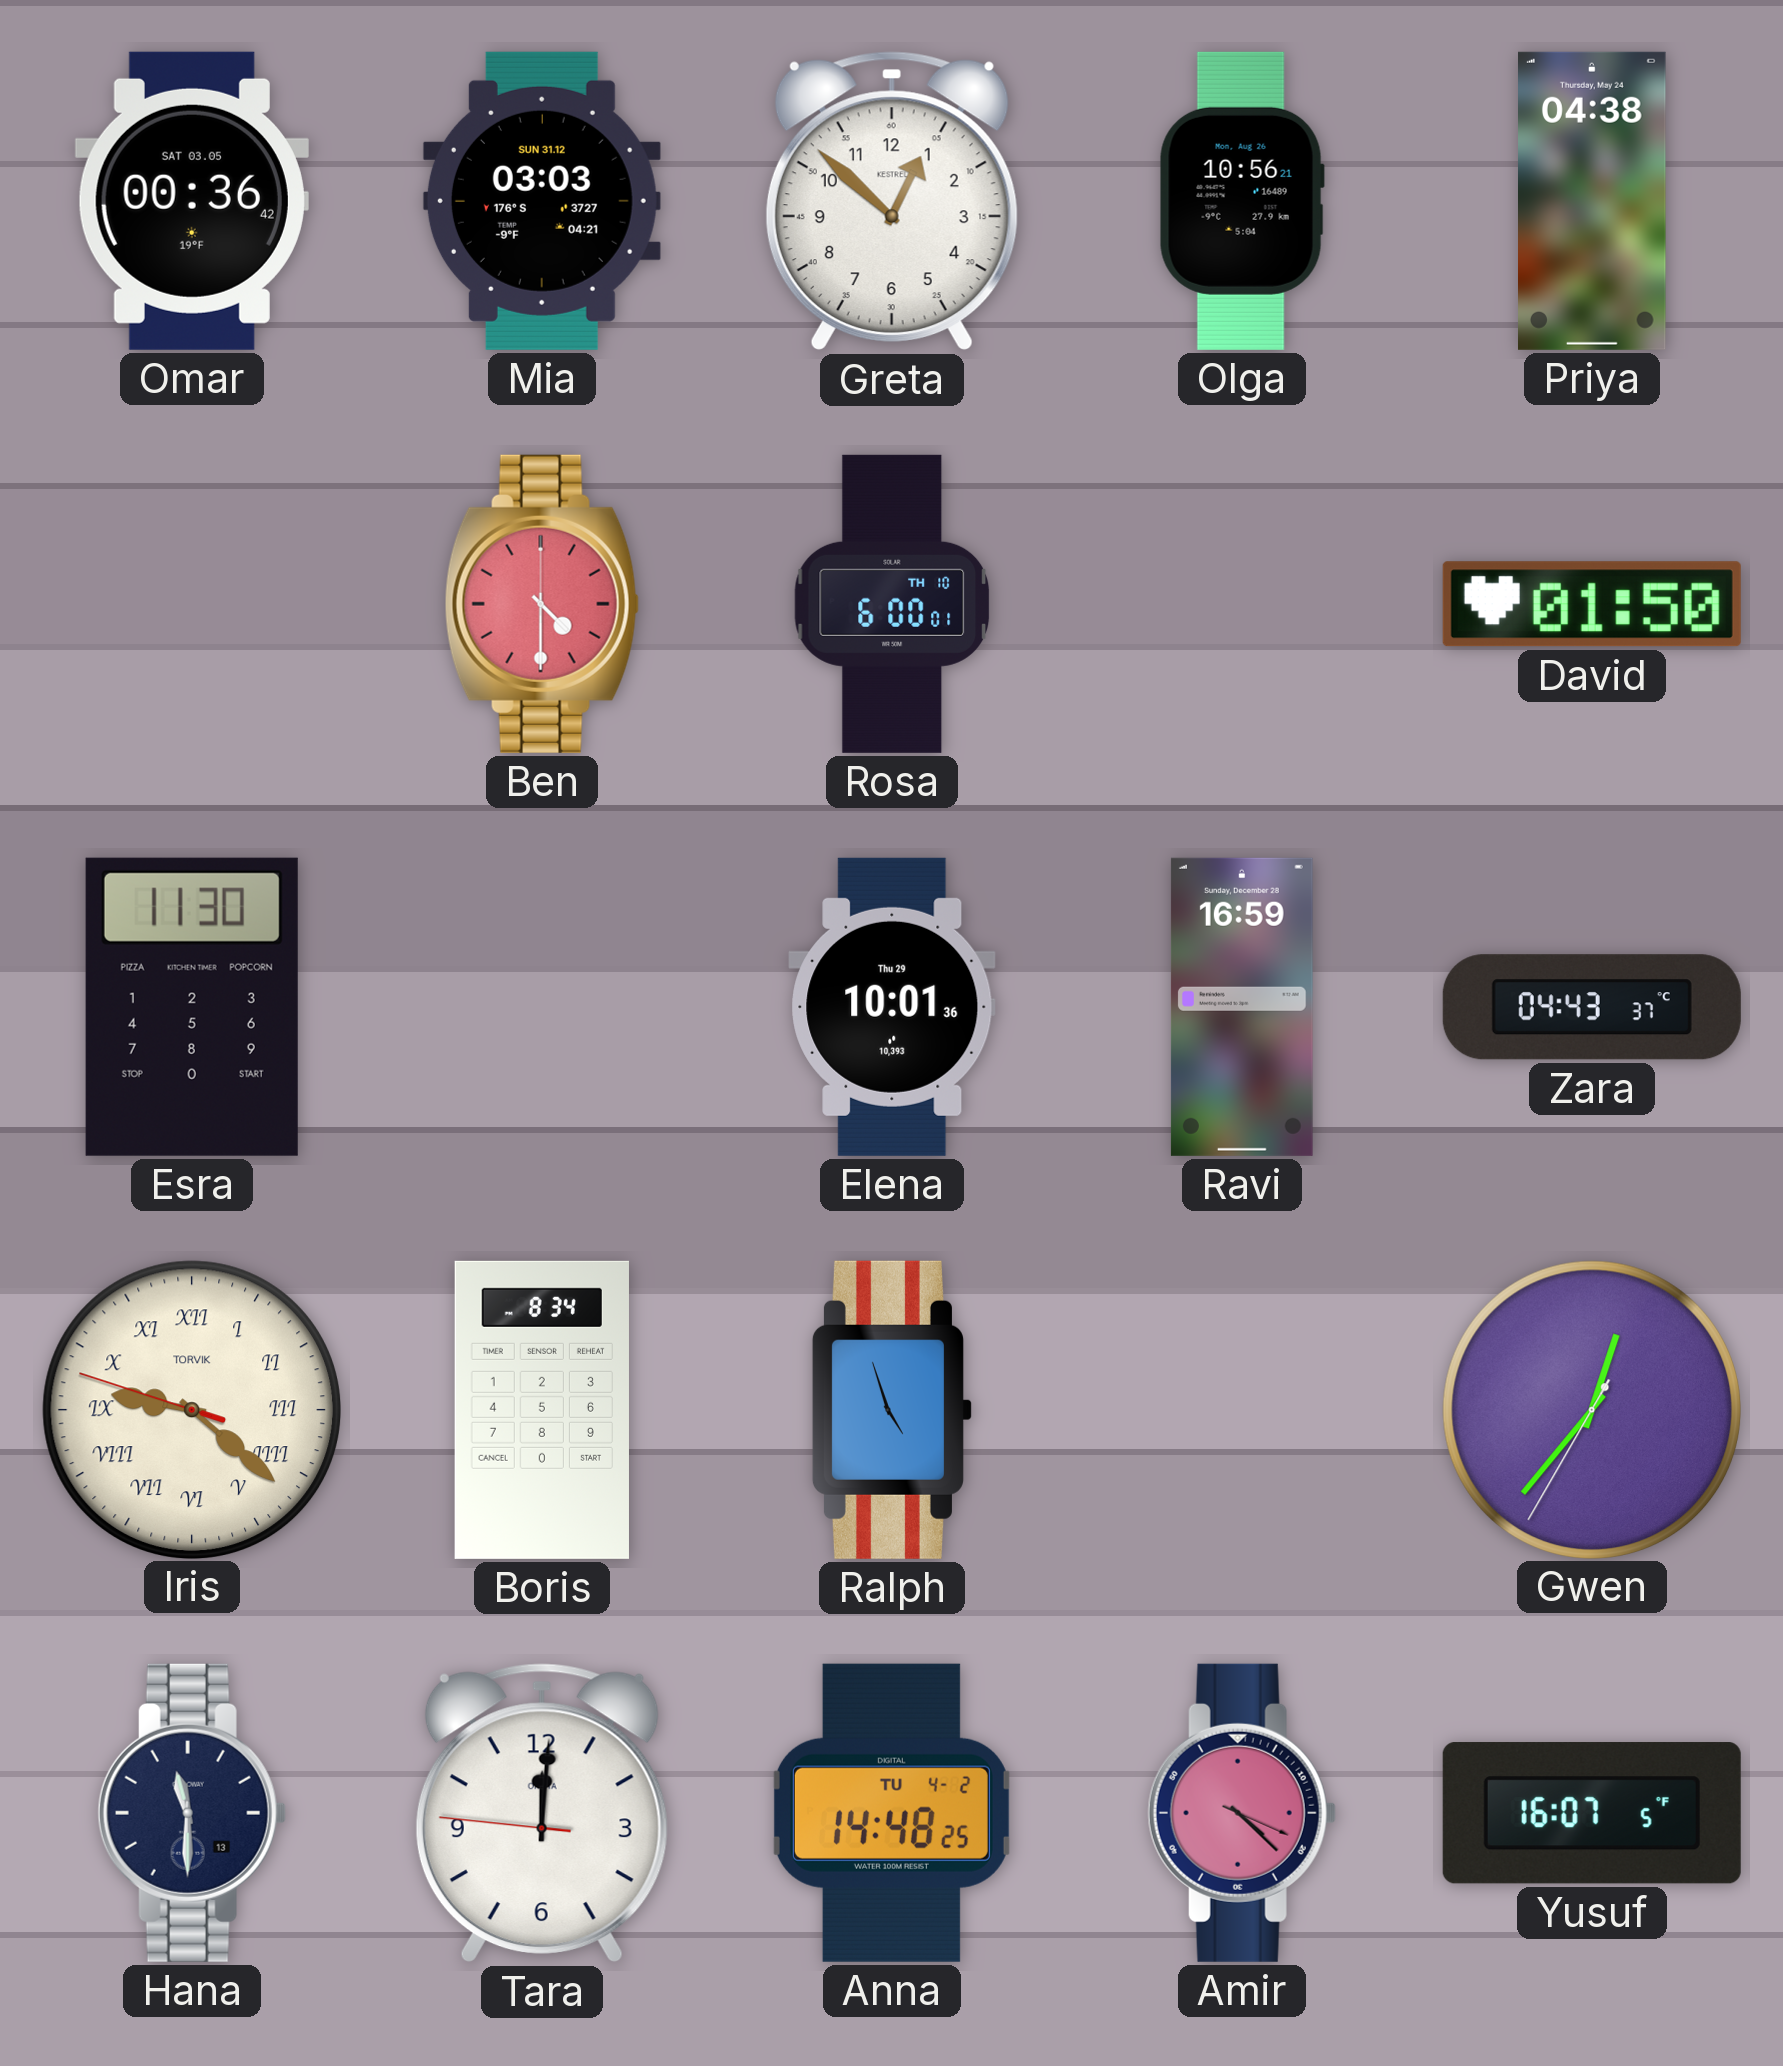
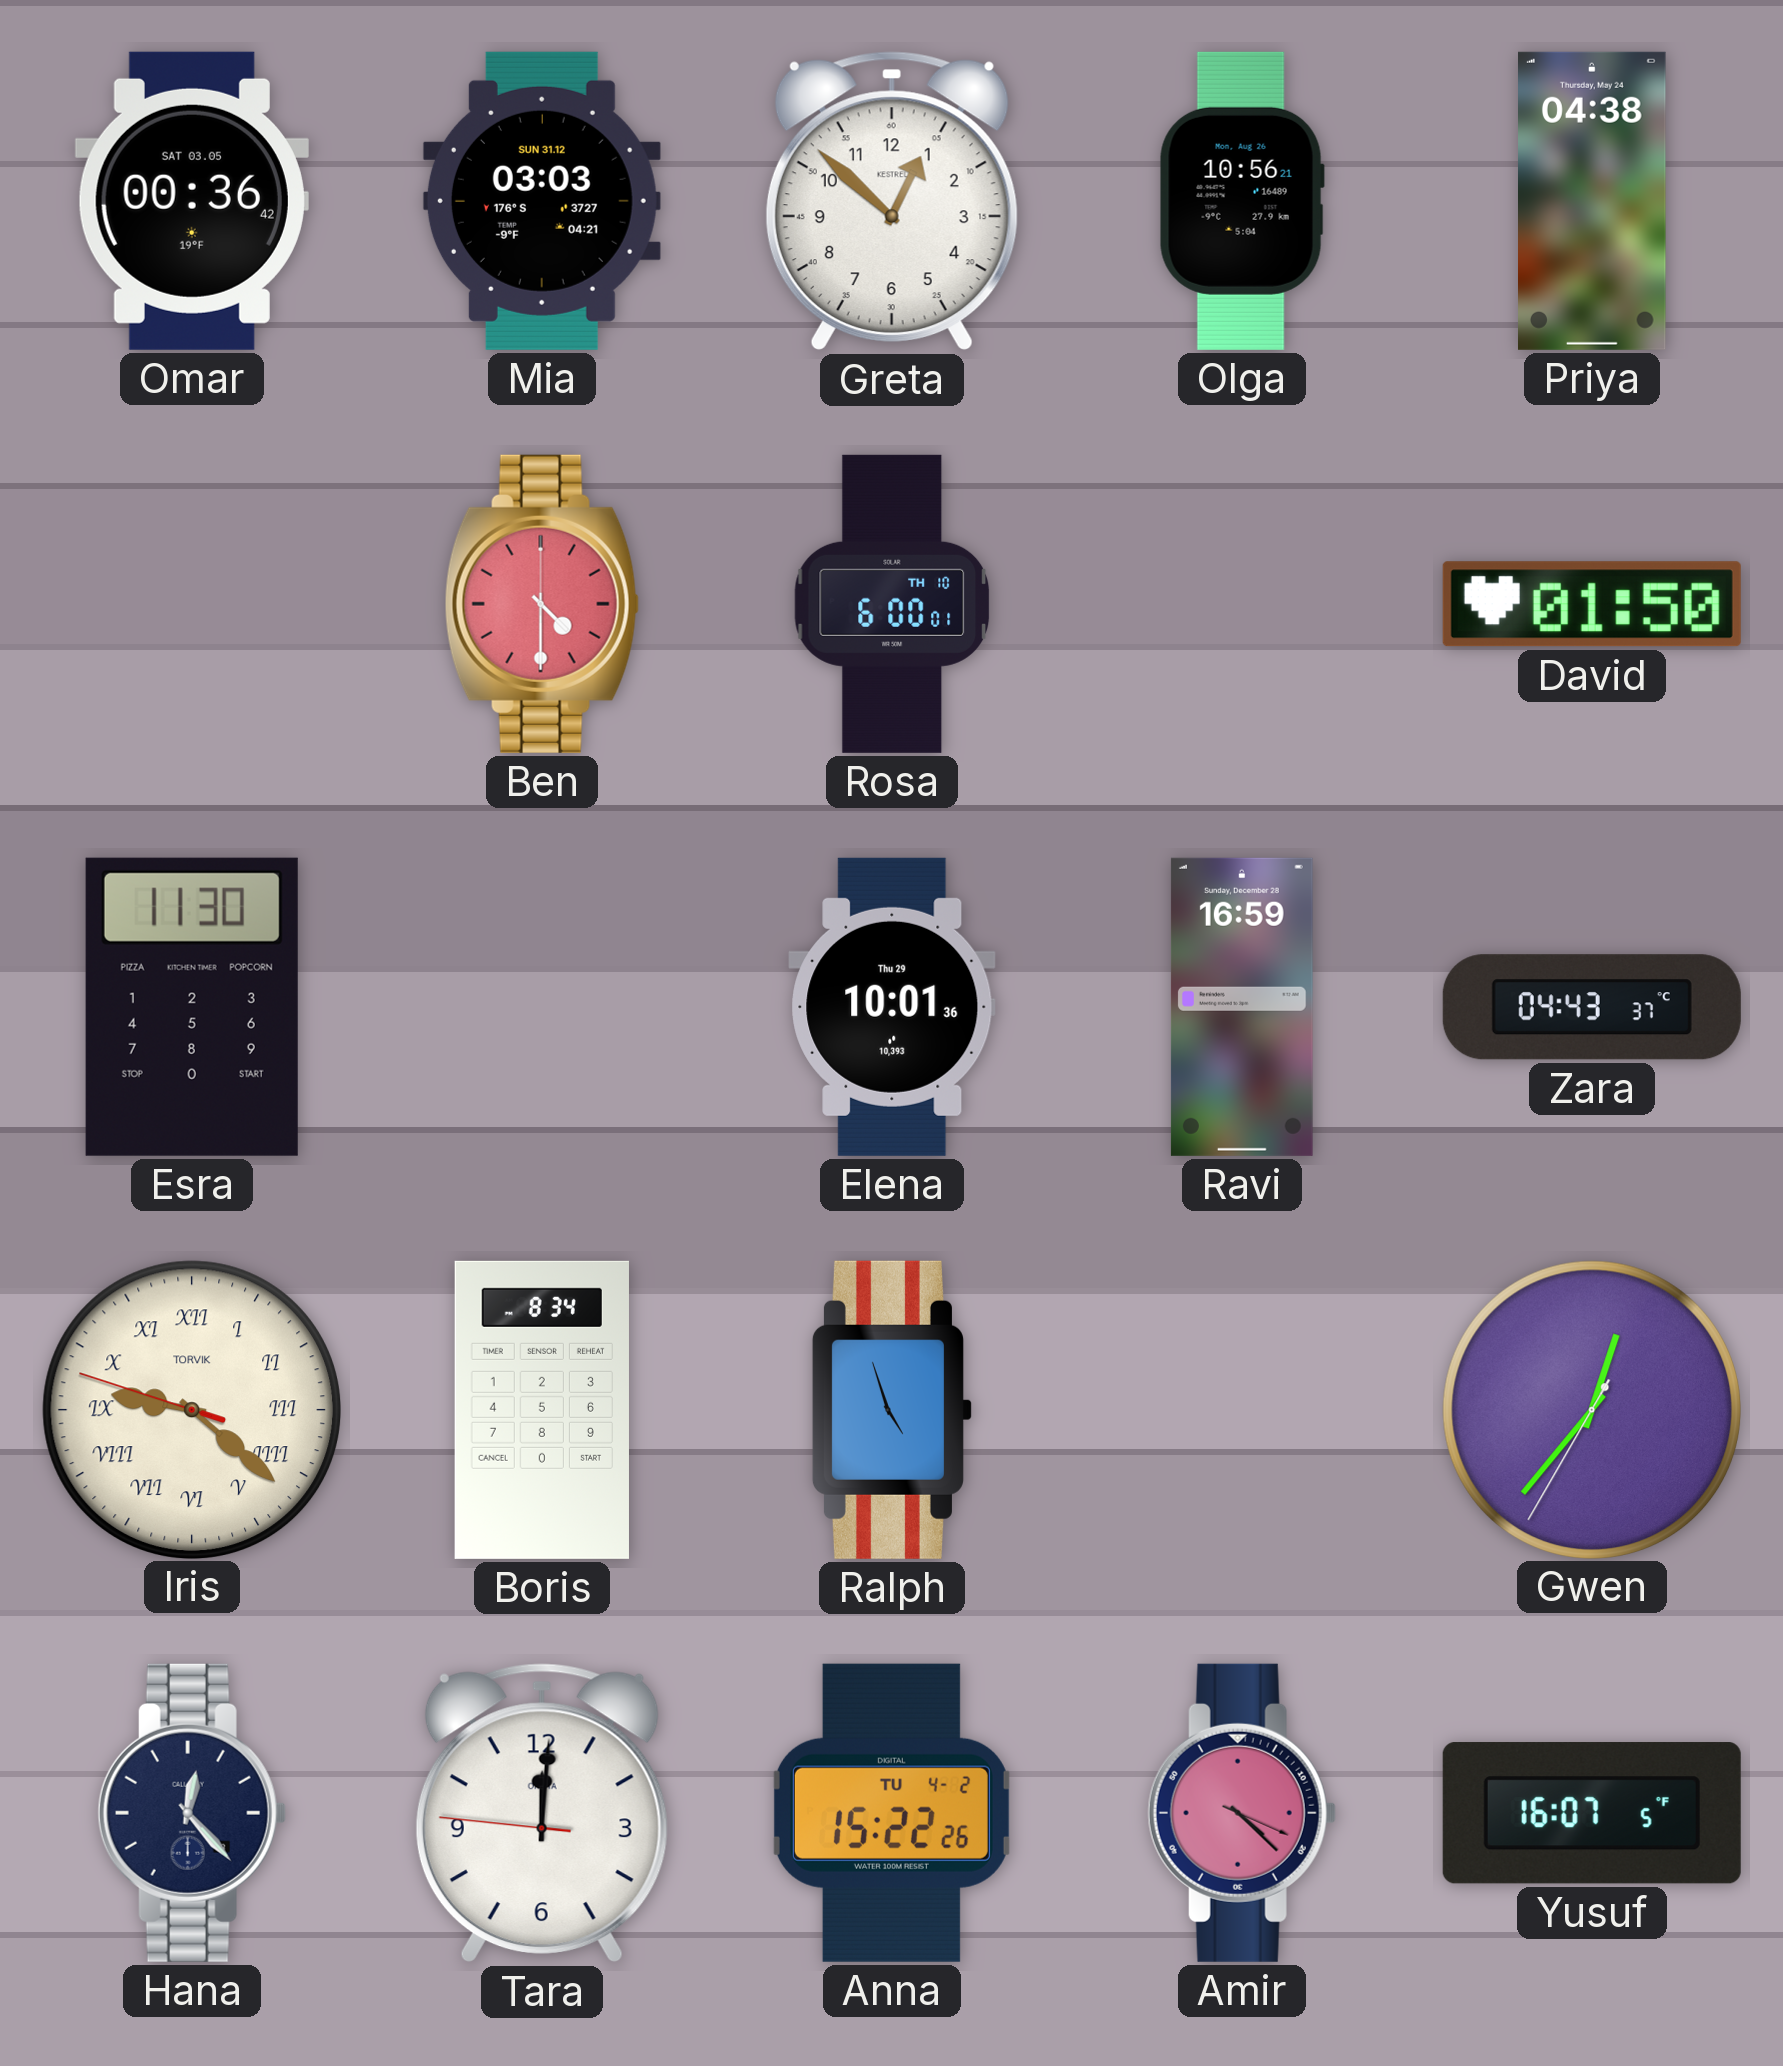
Hana: 11:30 -> 12:23
Anna: 14:48 -> 15:22
